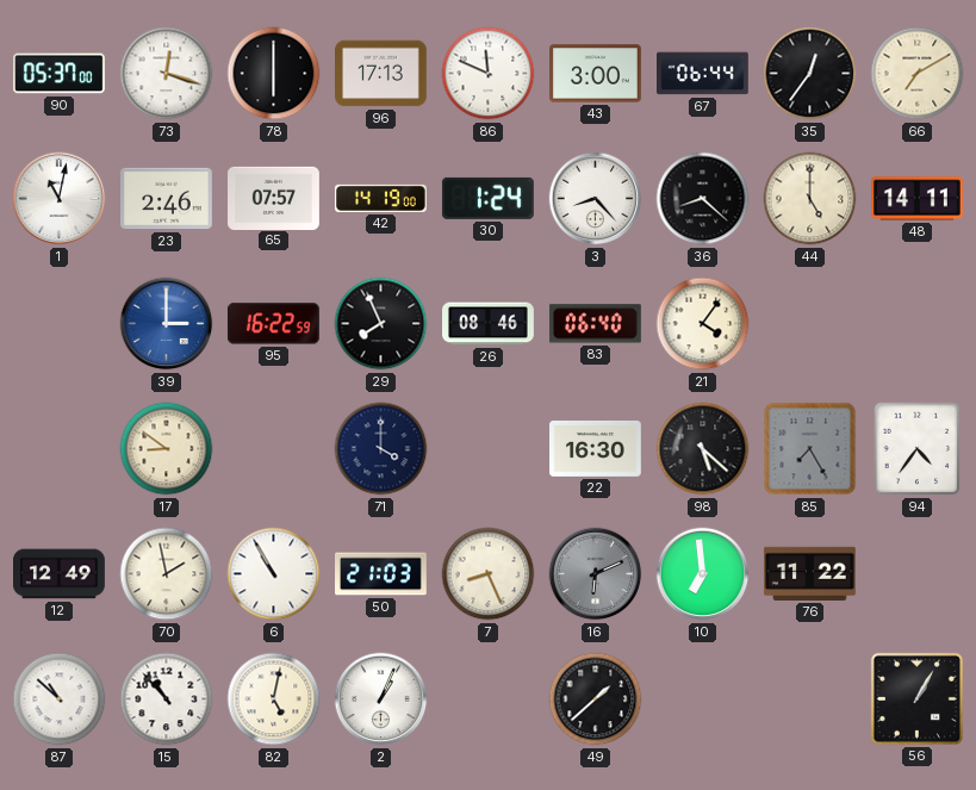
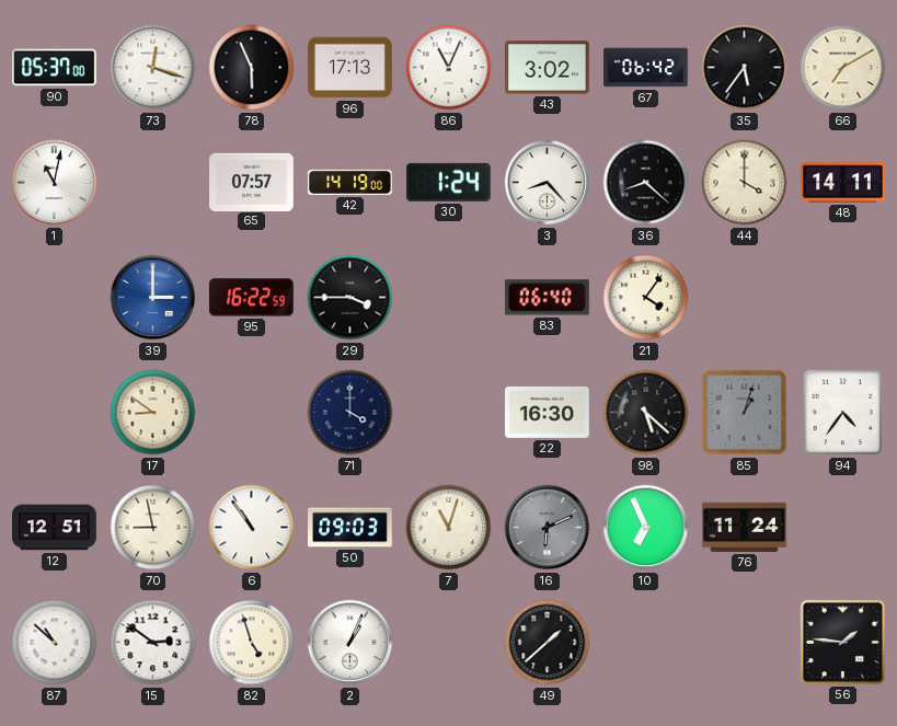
78: 6:00 -> 5:56
86: 11:49 -> 11:04
43: 3:00 -> 3:02
67: 06:44 -> 06:42
35: 12:36 -> 5:36
23: 2:46 -> none
44: 5:00 -> 4:00
29: 7:56 -> 3:45
26: 08:46 -> none
85: 7:25 -> 1:03
12: 12:49 -> 12:51
70: 1:58 -> 8:58
6: 10:55 -> 10:54
50: 21:03 -> 09:03
7: 8:26 -> 11:03
10: 6:59 -> 6:56
76: 11:22 -> 11:24
15: 10:53 -> 2:51
82: 5:02 -> 4:57
56: 1:05 -> 1:46
